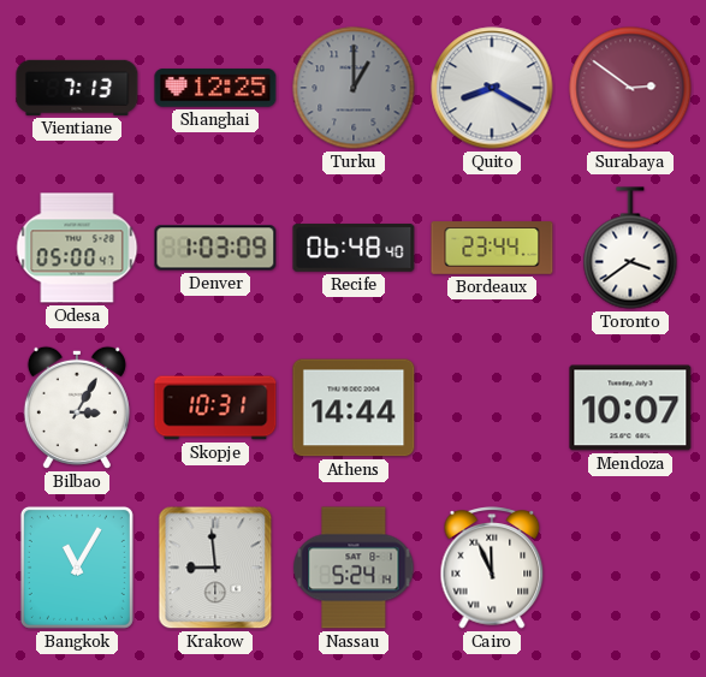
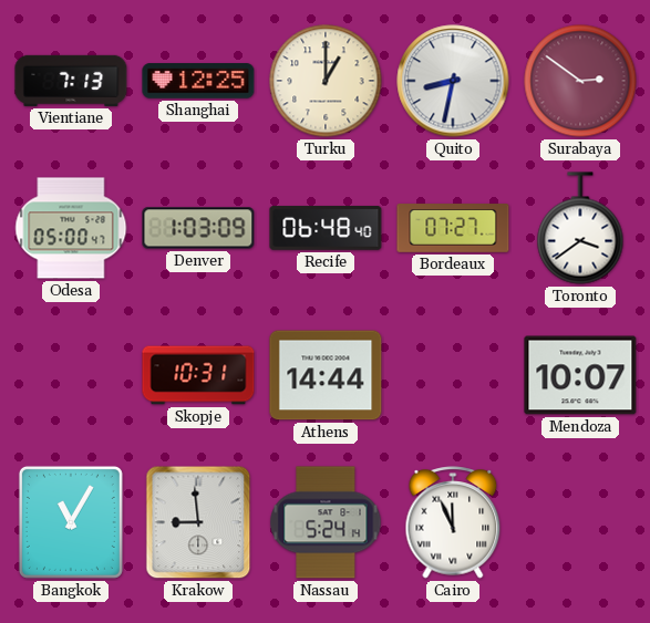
Turku dial: grey -> cream
Quito: 8:20 -> 8:32
Bordeaux: 23:44 -> 07:27
Bilbao: 3:05 -> none
